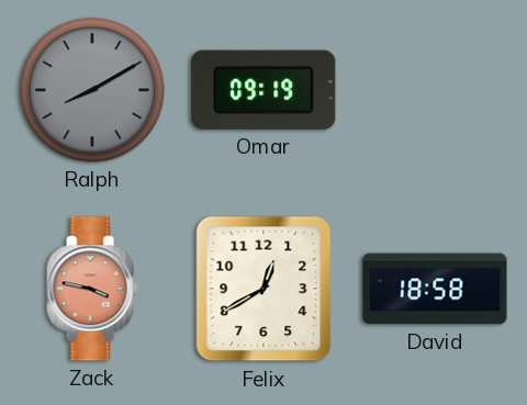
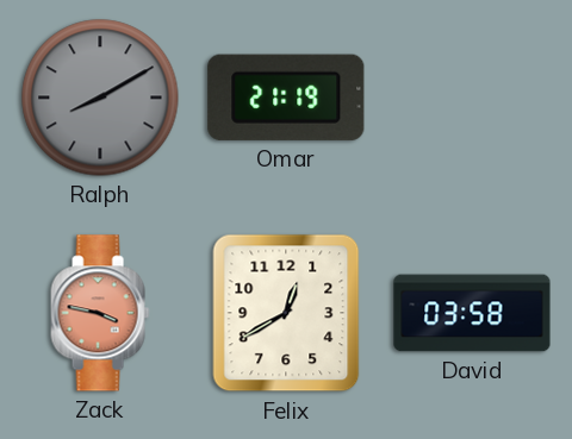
Omar: 09:19 -> 21:19
David: 18:58 -> 03:58
